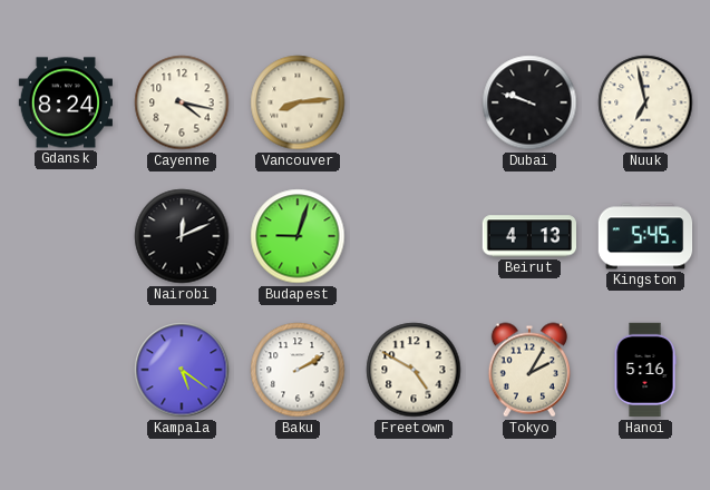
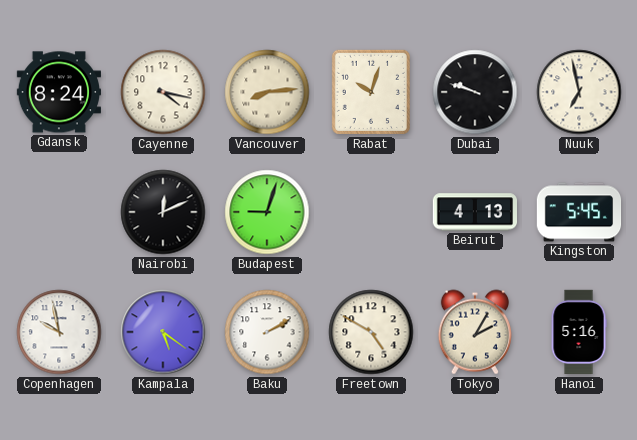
Rabat: none -> 10:03
Copenhagen: none -> 9:58
